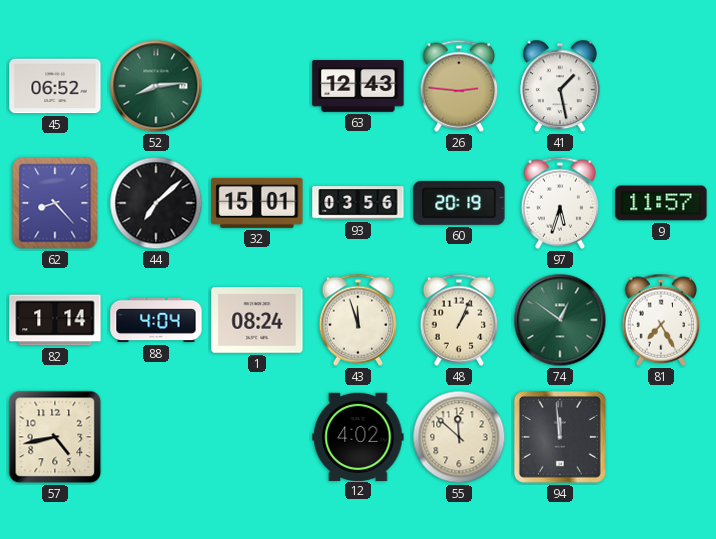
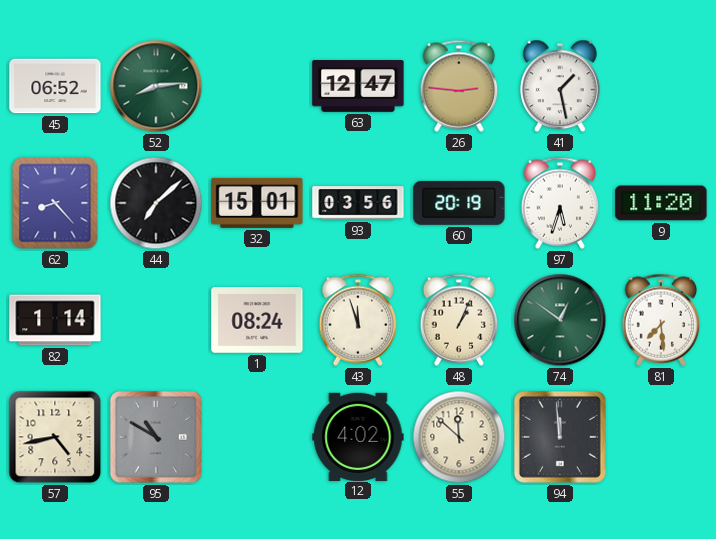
63: 12:43 -> 12:47
9: 11:57 -> 11:20
88: 4:04 -> none
81: 7:25 -> 7:29
95: none -> 10:50
